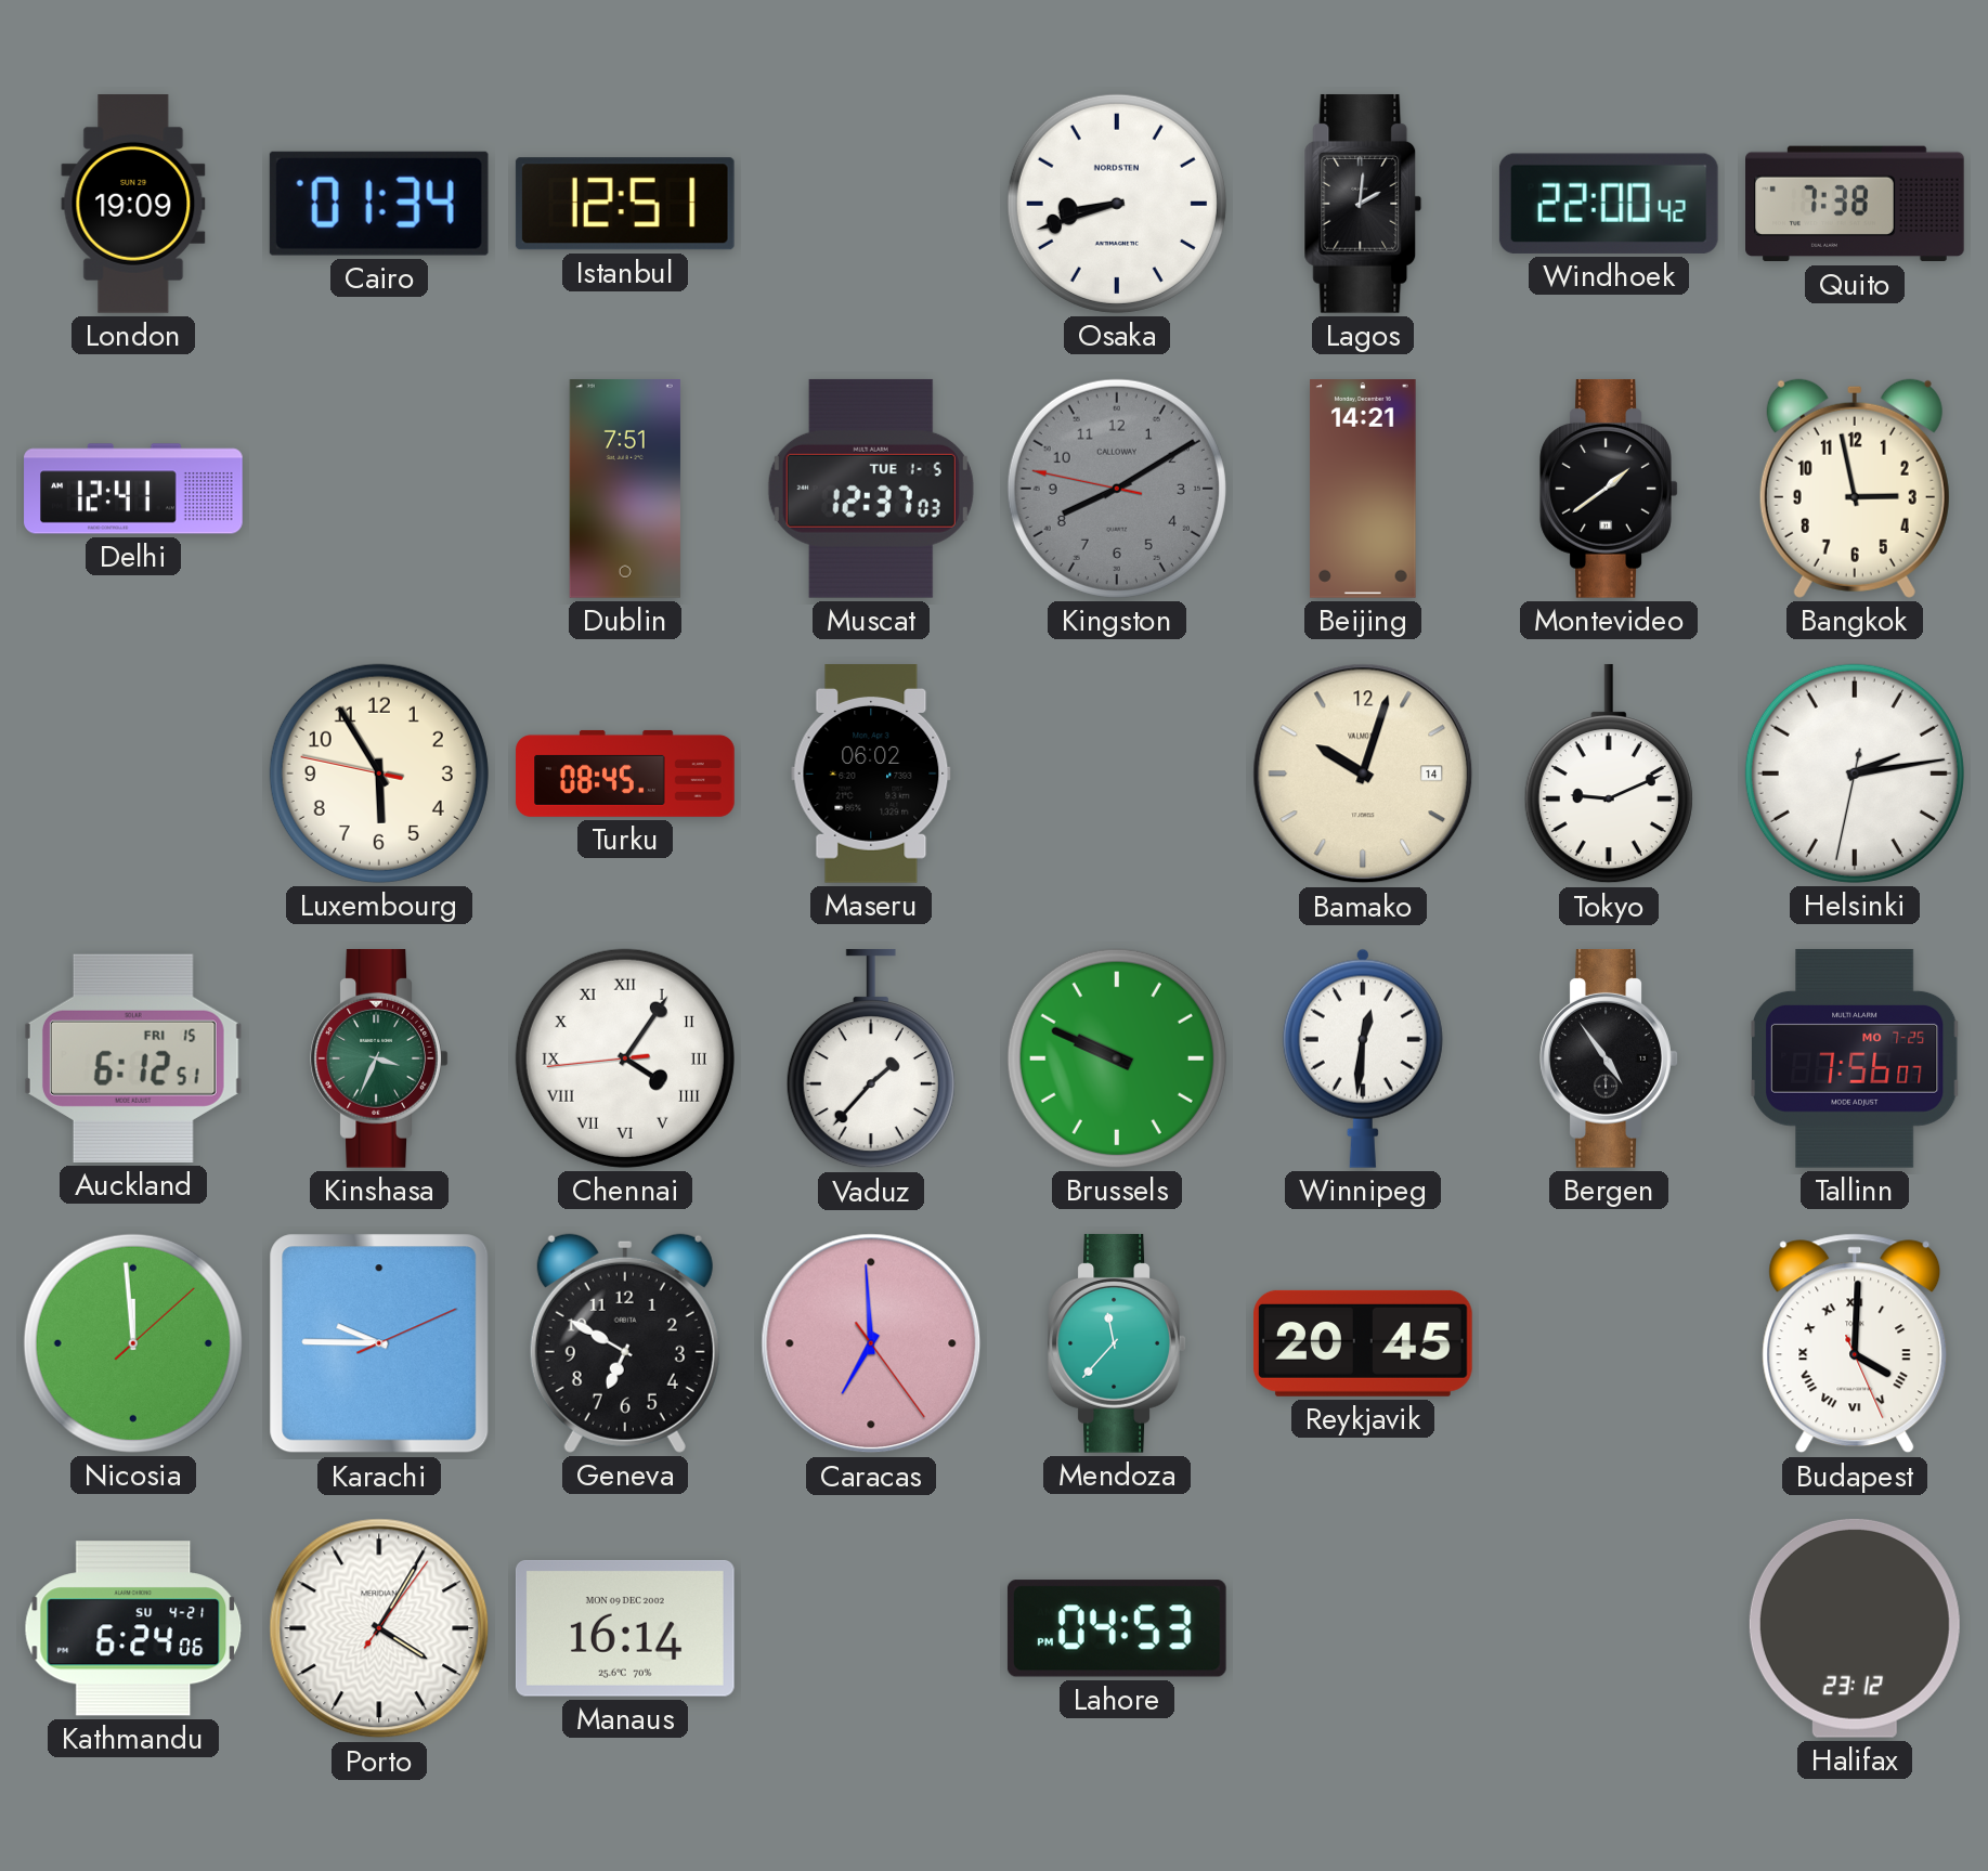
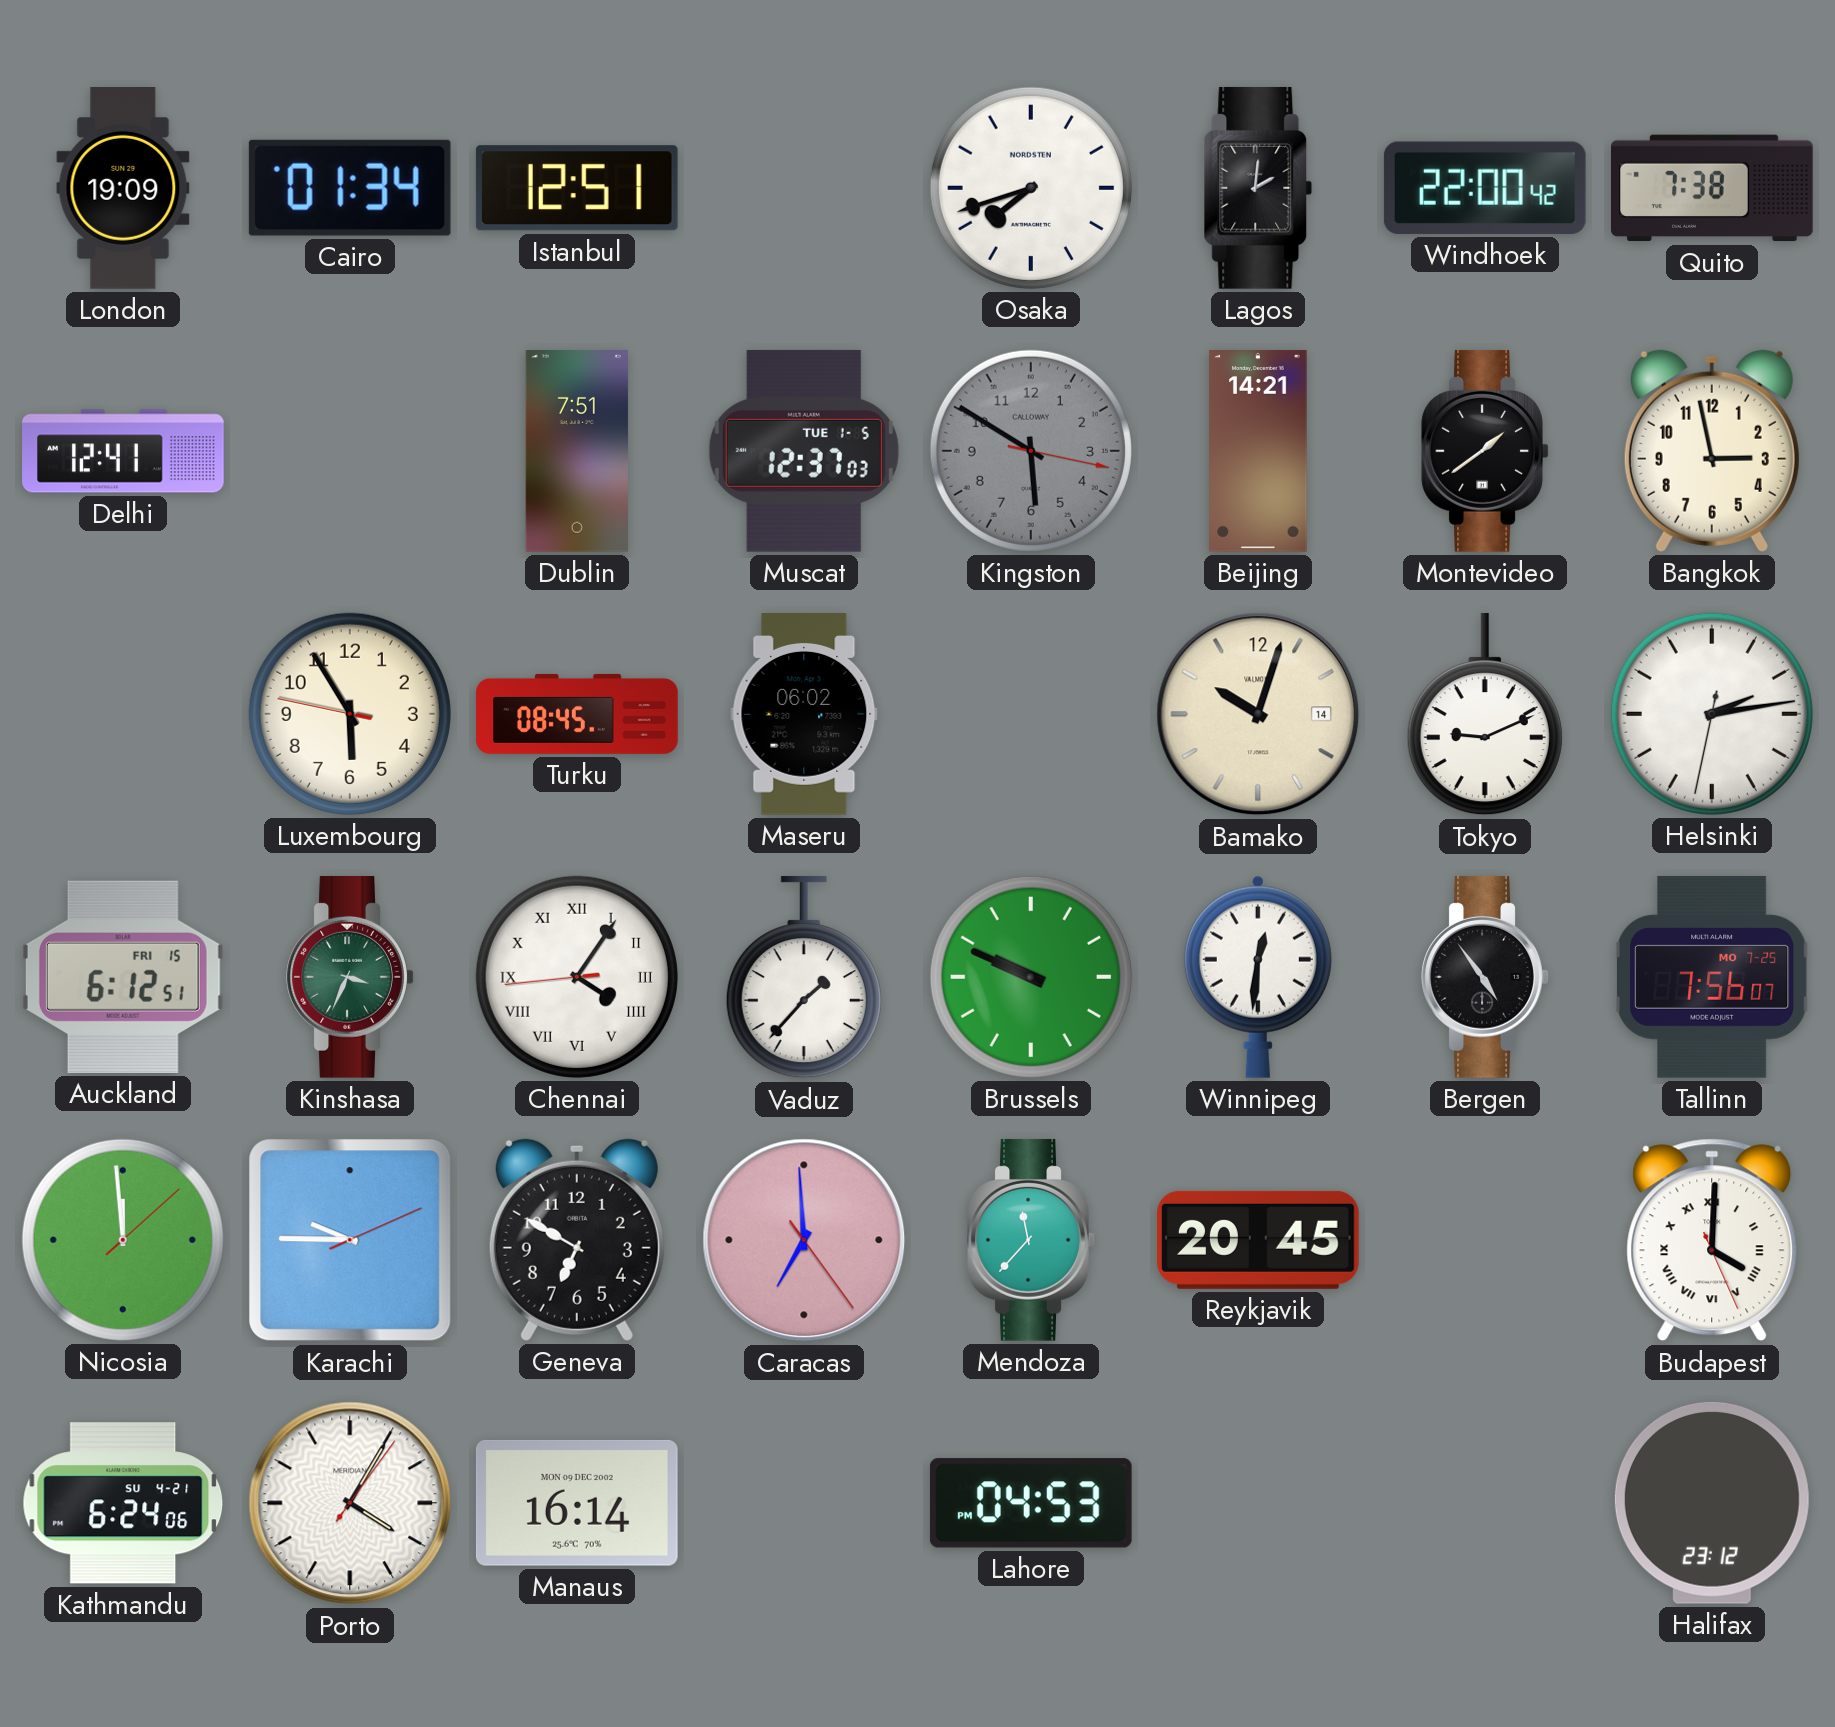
Osaka: 8:42 -> 7:42
Kingston: 8:09 -> 5:50
